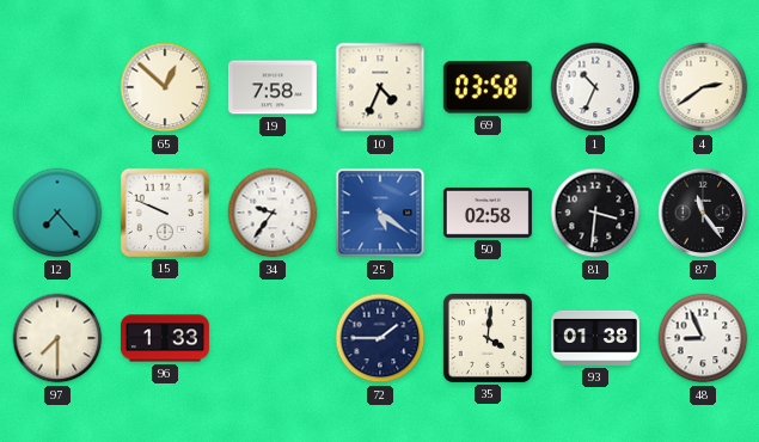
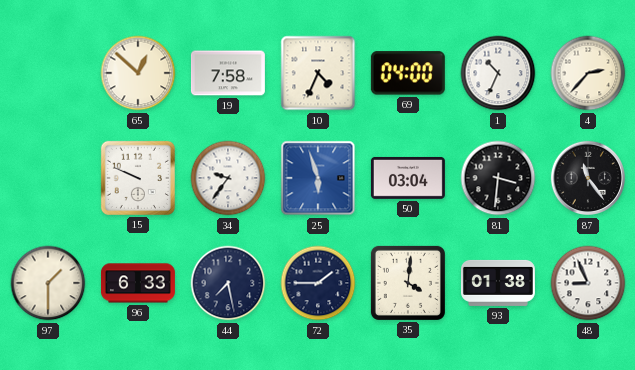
69: 03:58 -> 04:00
4: 2:39 -> 2:37
12: 7:23 -> none
25: 5:21 -> 5:57
50: 02:58 -> 03:04
97: 7:30 -> 1:30
96: 1:33 -> 6:33
44: none -> 7:28
